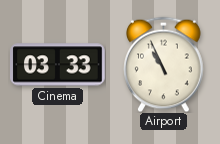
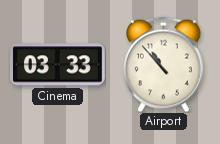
Airport: 10:56 -> 10:53
